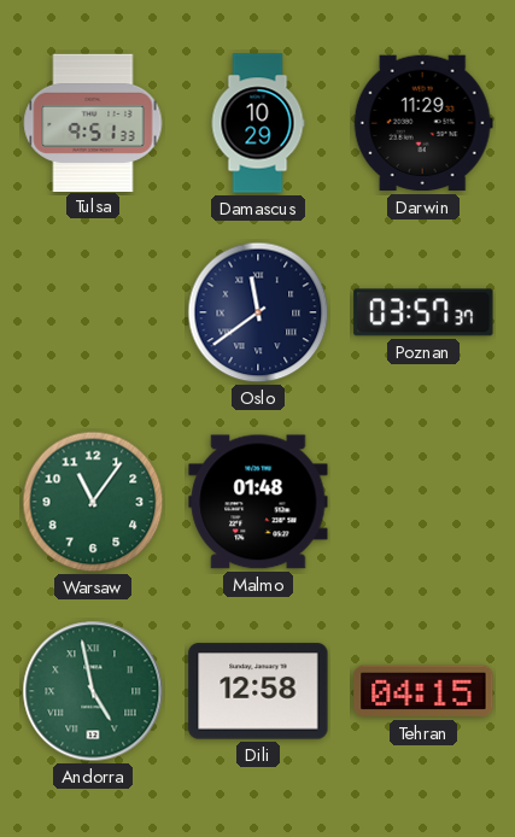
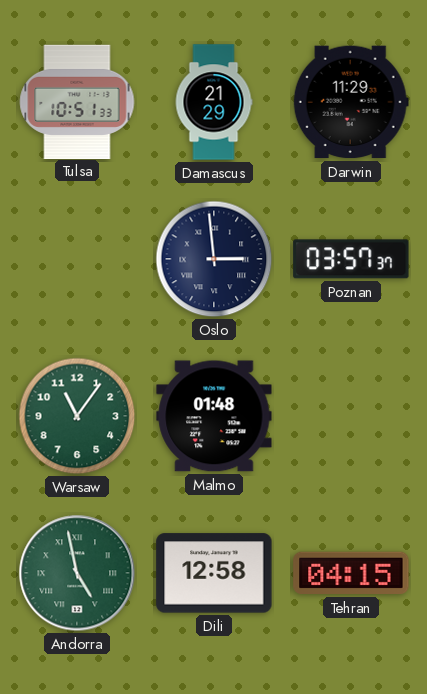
Tulsa: 9:51 -> 10:51
Damascus: 10:29 -> 21:29
Oslo: 11:39 -> 2:59
